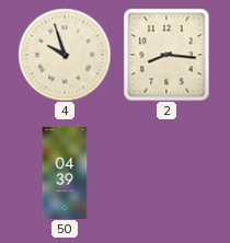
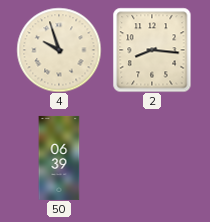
50: 04:39 -> 06:39
